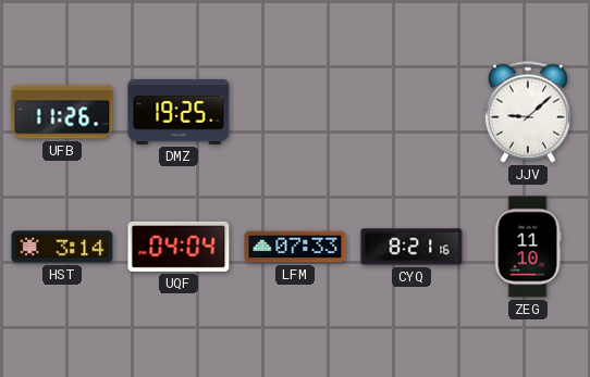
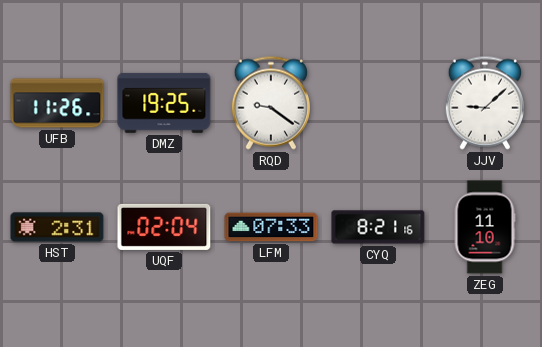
RQD: none -> 9:21
HST: 3:14 -> 2:31
UQF: 04:04 -> 02:04
